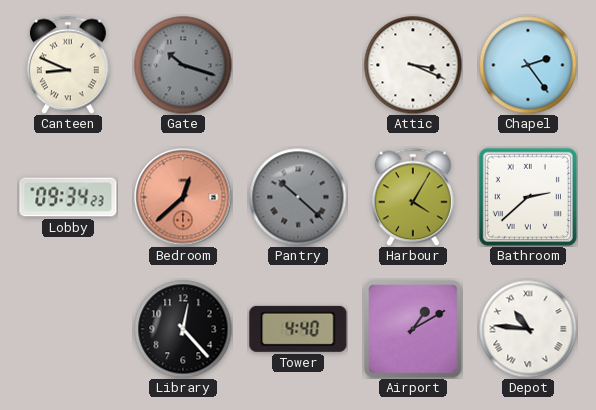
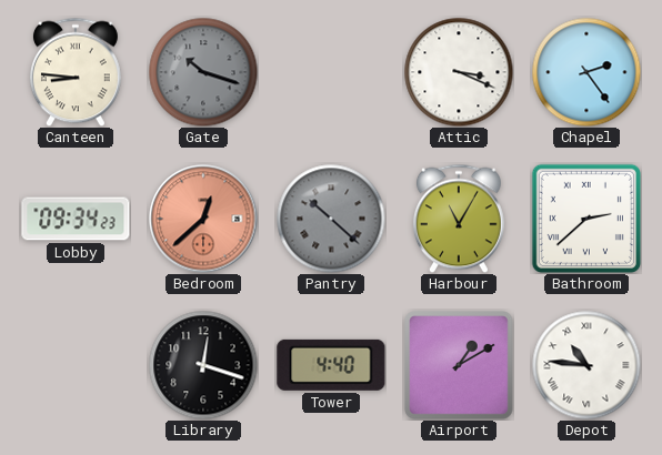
Canteen: 8:49 -> 8:46
Harbour: 4:05 -> 11:05
Library: 12:23 -> 12:18
